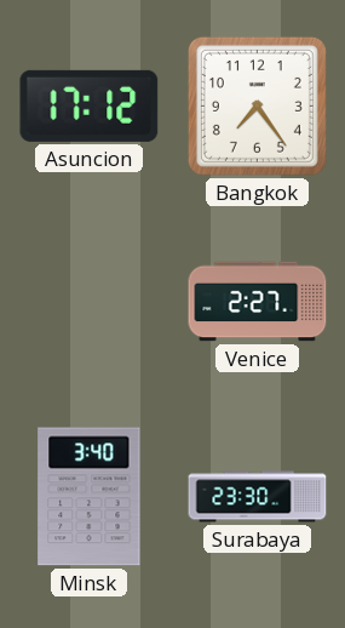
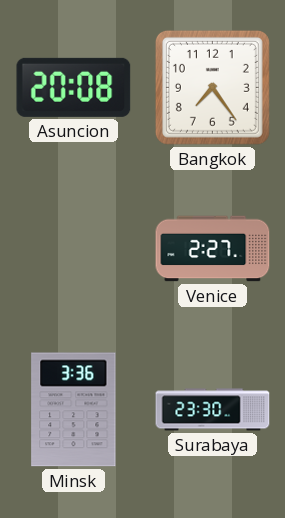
Asuncion: 17:12 -> 20:08
Minsk: 3:40 -> 3:36
